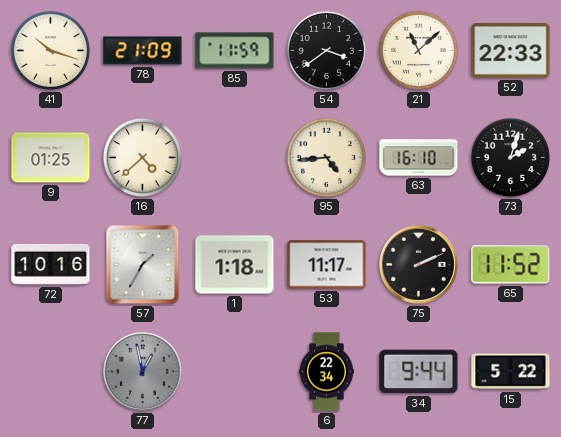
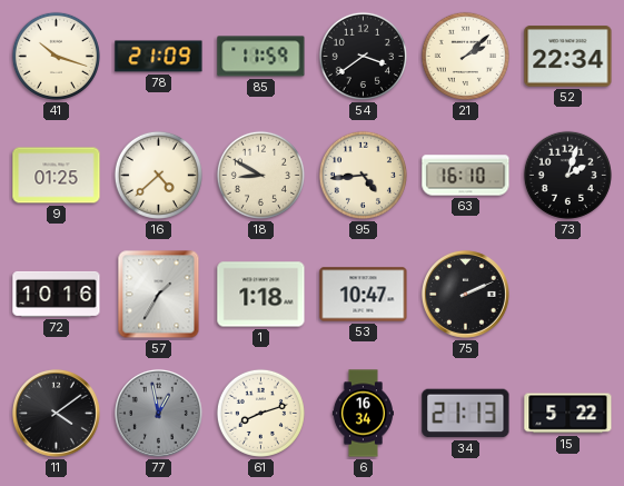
21: 11:08 -> 2:08
52: 22:33 -> 22:34
18: none -> 8:50
53: 11:17 -> 10:47
65: 11:52 -> none
11: none -> 4:09
61: none -> 8:12
6: 22:34 -> 16:34
34: 9:44 -> 21:13
